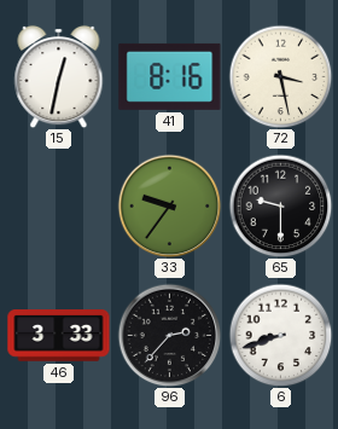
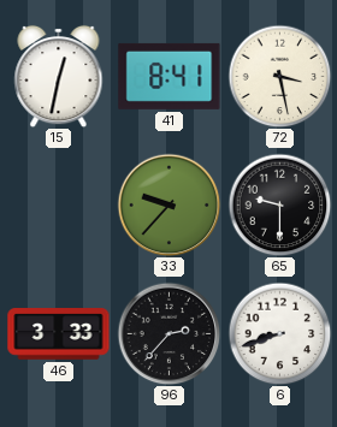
41: 8:16 -> 8:41
33: 9:36 -> 9:37
